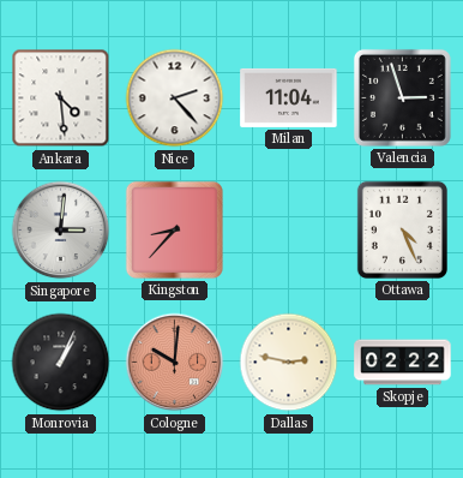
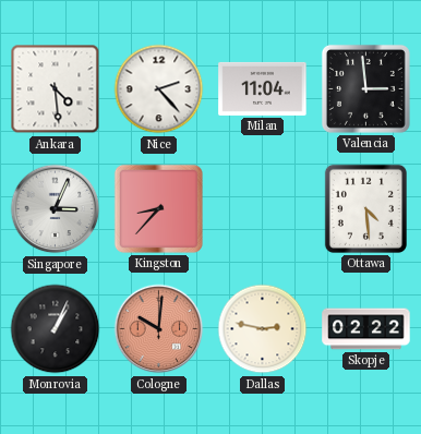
Valencia: 2:57 -> 2:59
Singapore: 3:01 -> 3:04
Ottawa: 4:26 -> 4:29
